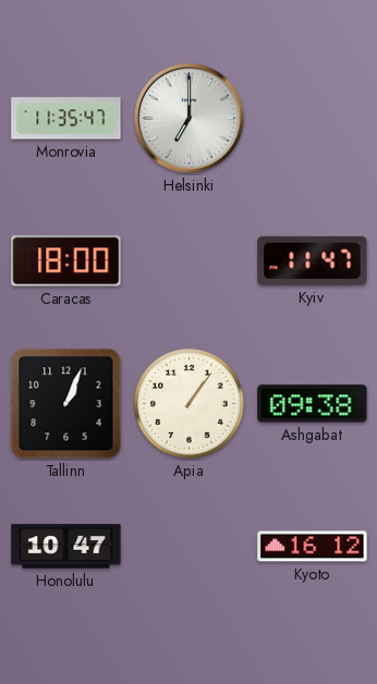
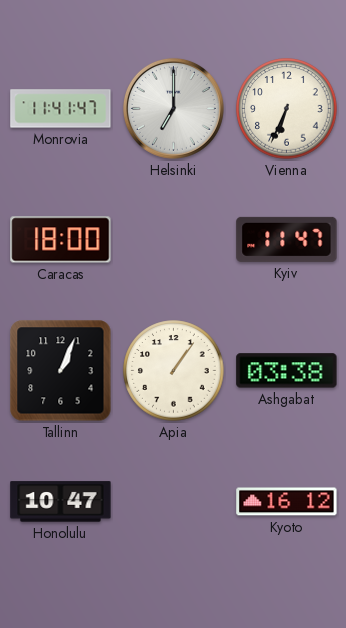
Monrovia: 11:35 -> 11:41
Vienna: none -> 6:34
Ashgabat: 09:38 -> 03:38
